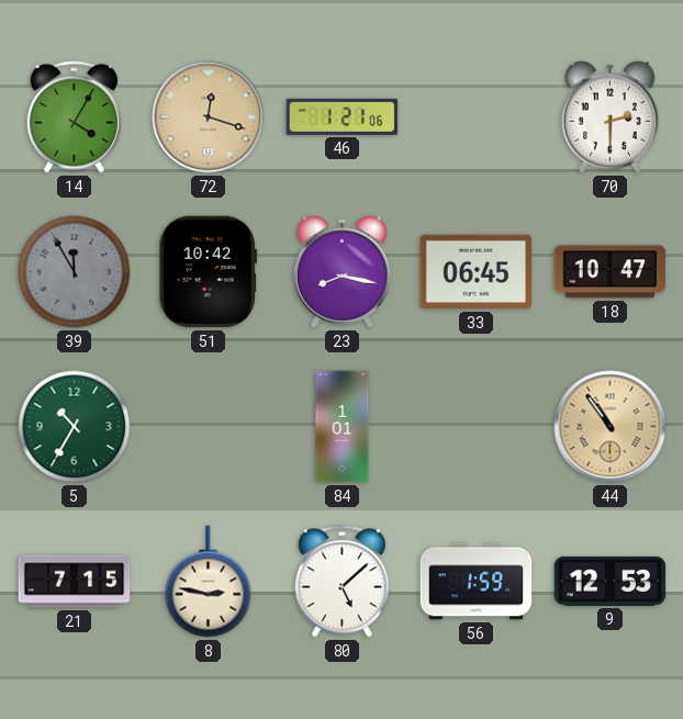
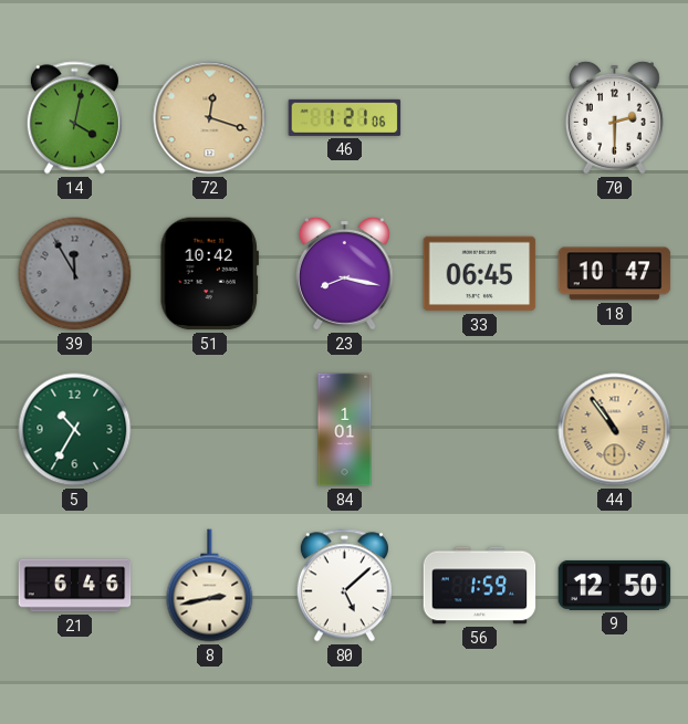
14: 4:05 -> 4:02
21: 7:15 -> 6:46
8: 2:47 -> 2:43
9: 12:53 -> 12:50
